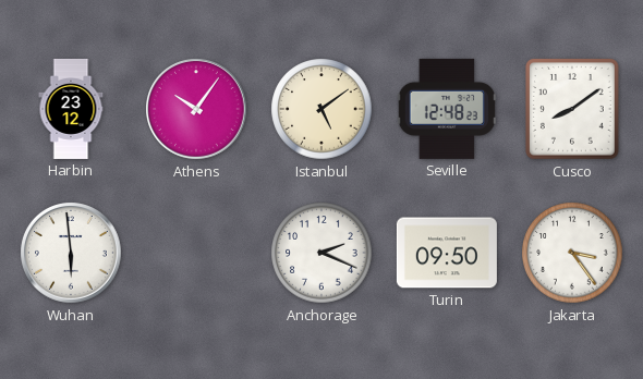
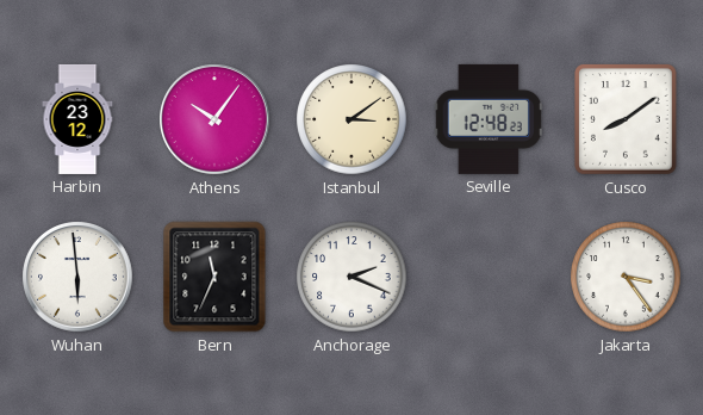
Istanbul: 5:09 -> 3:09
Bern: none -> 11:34
Turin: 09:50 -> none
